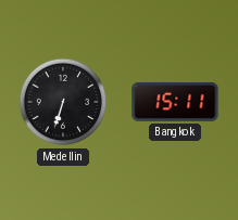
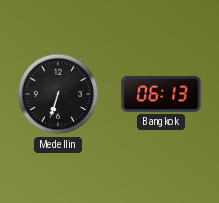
Bangkok: 15:11 -> 06:13
